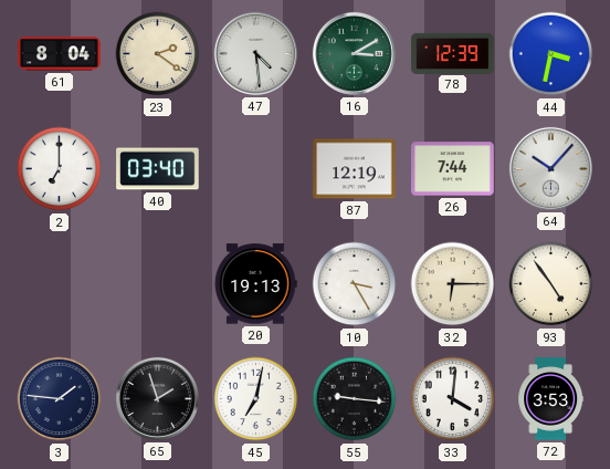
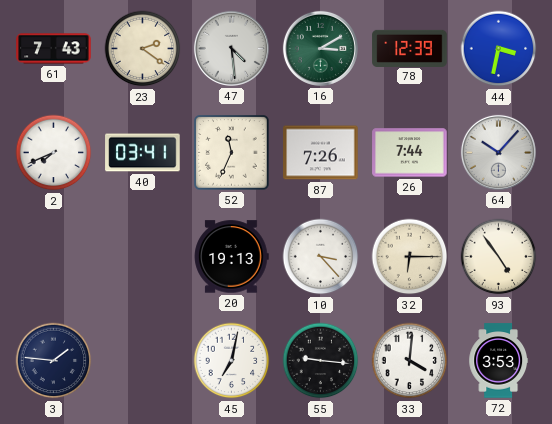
61: 8:04 -> 7:43
2: 7:00 -> 7:41
40: 03:40 -> 03:41
52: none -> 11:34
87: 12:19 -> 7:26
10: 3:25 -> 3:23
65: 1:57 -> none
